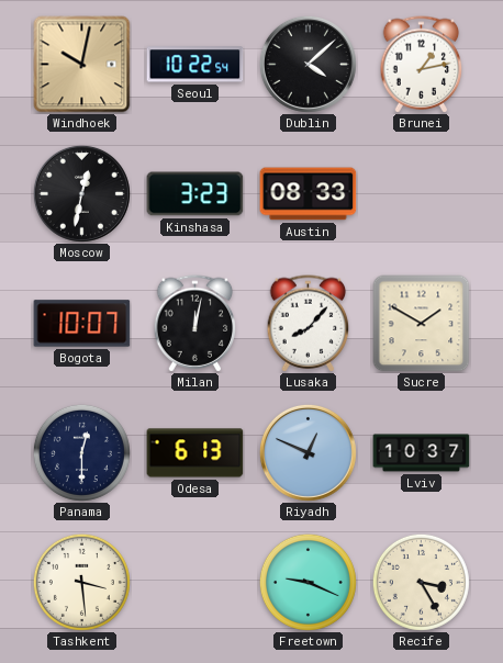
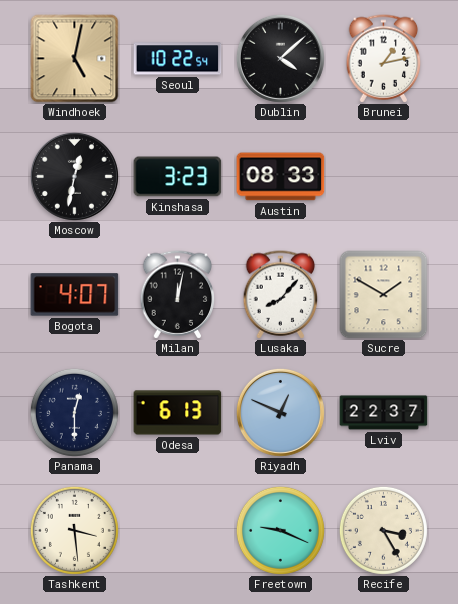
Windhoek: 10:02 -> 5:02
Bogota: 10:07 -> 4:07
Lviv: 10:37 -> 22:37
